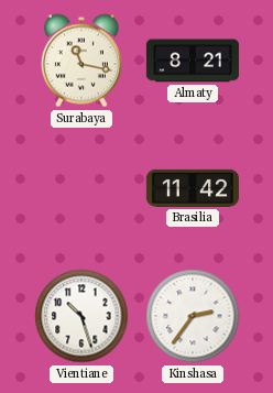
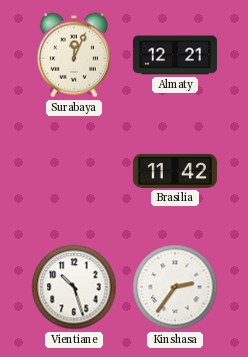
Surabaya: 11:17 -> 12:04
Almaty: 8:21 -> 12:21
